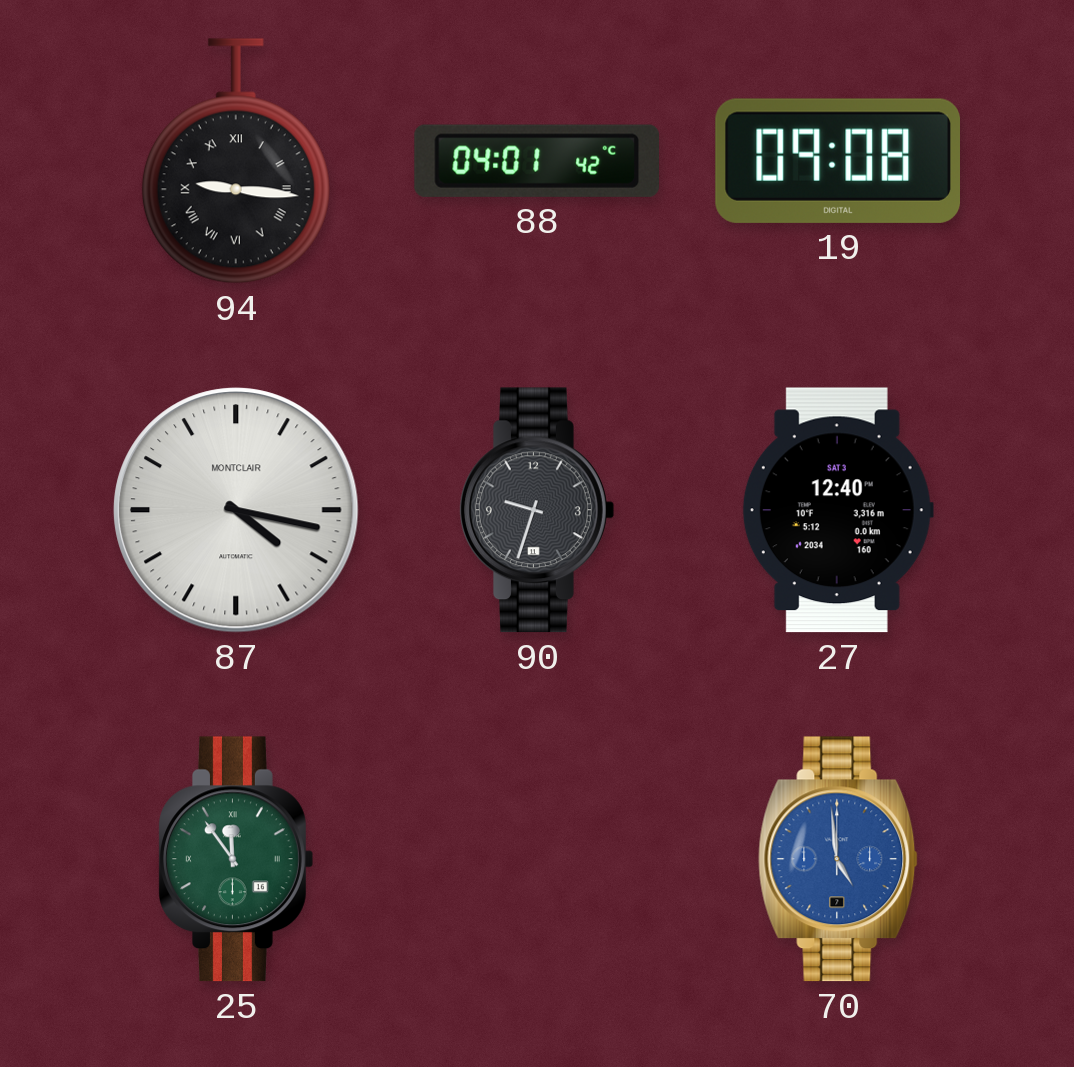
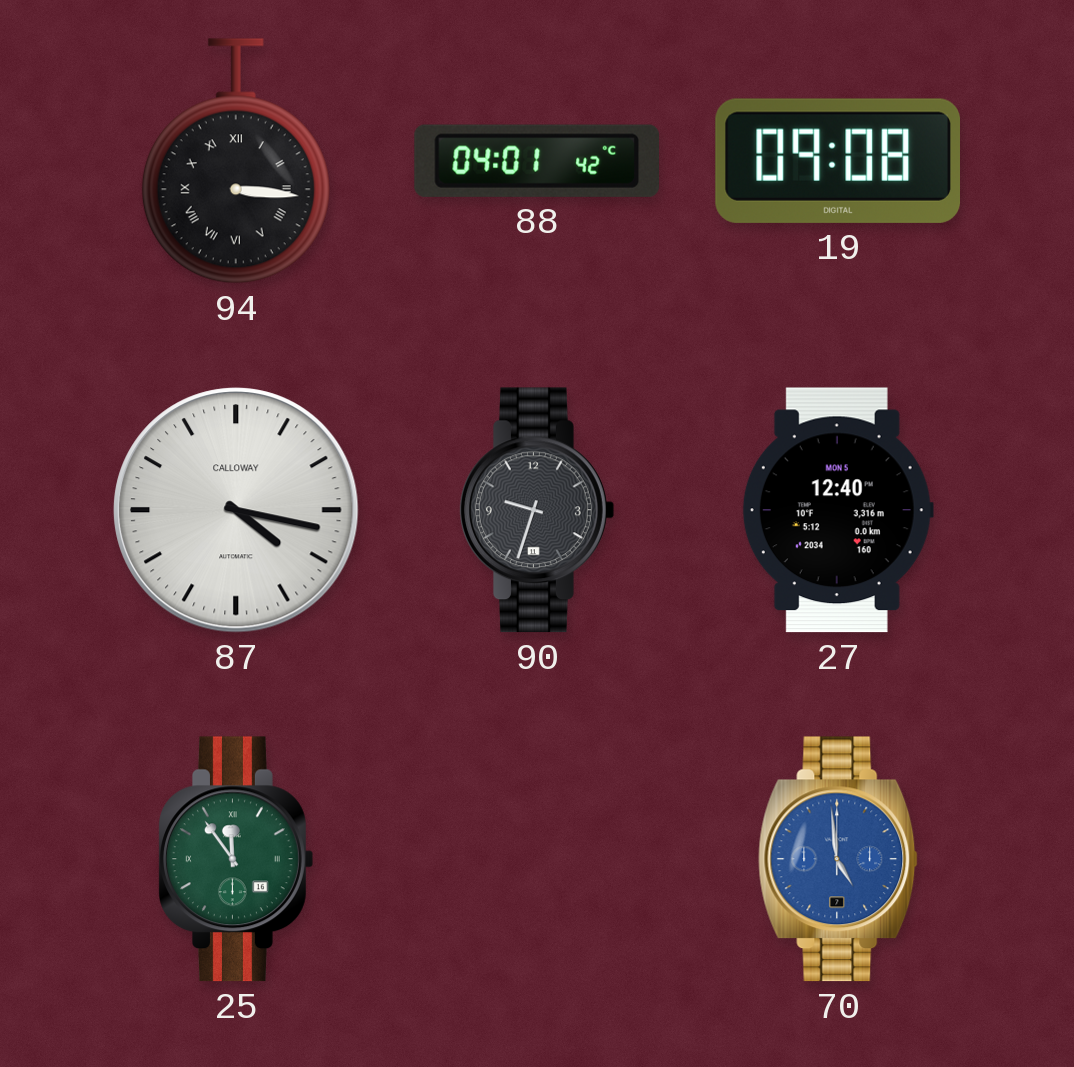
94: 9:16 -> 3:16
87 brand: MONTCLAIR -> CALLOWAY
27 date: SAT 3 -> MON 5
